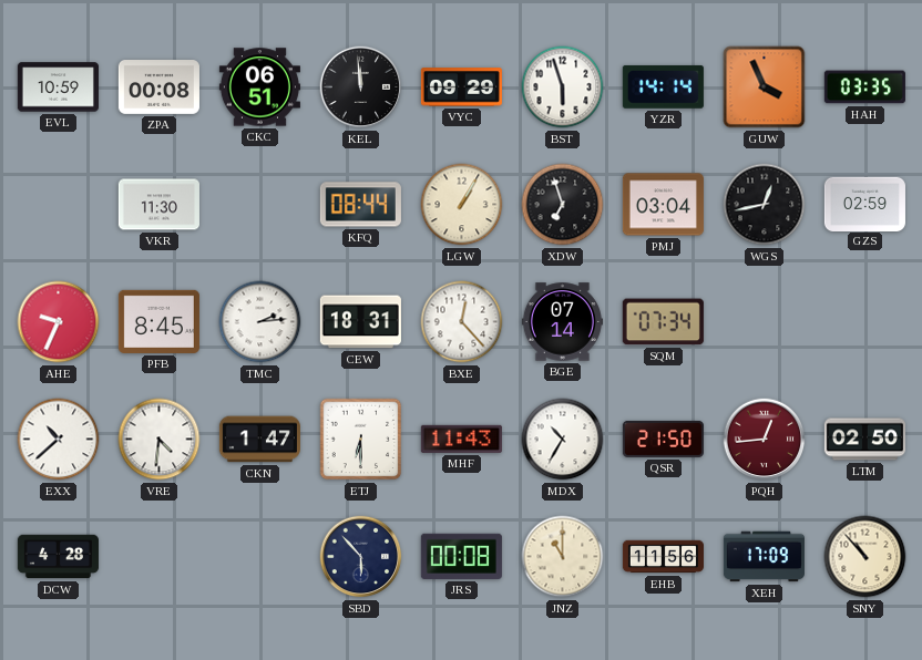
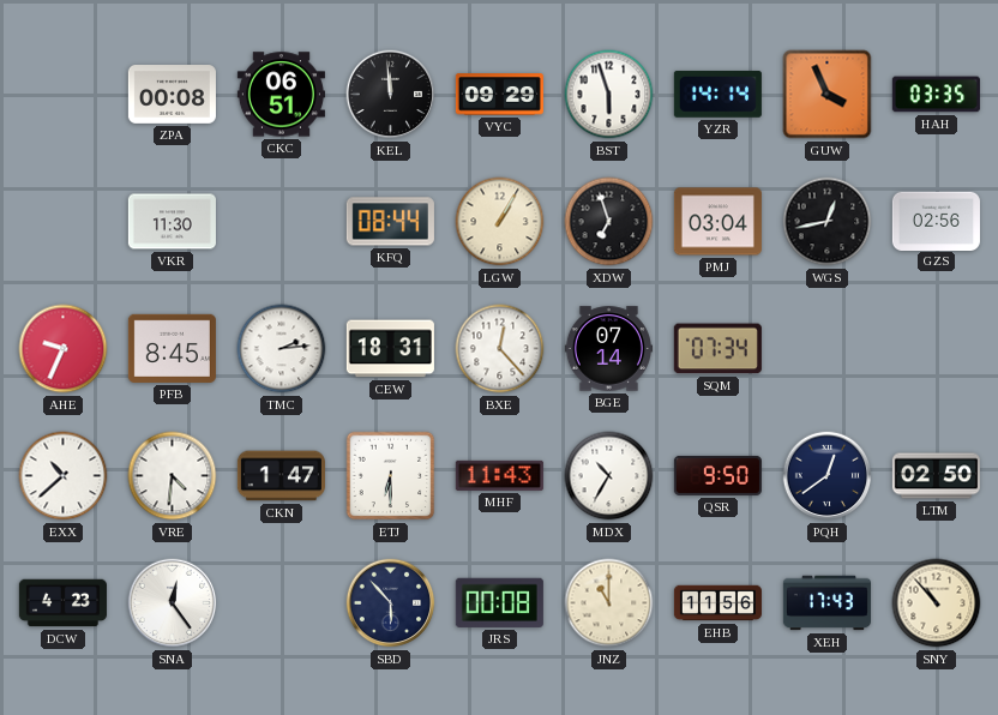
EVL: 10:59 -> none
GZS: 02:59 -> 02:56
QSR: 21:50 -> 9:50
PQH: 12:44 -> 12:39
PQH dial: burgundy -> navy
DCW: 4:28 -> 4:23
SNA: none -> 12:24
XEH: 17:09 -> 17:43
